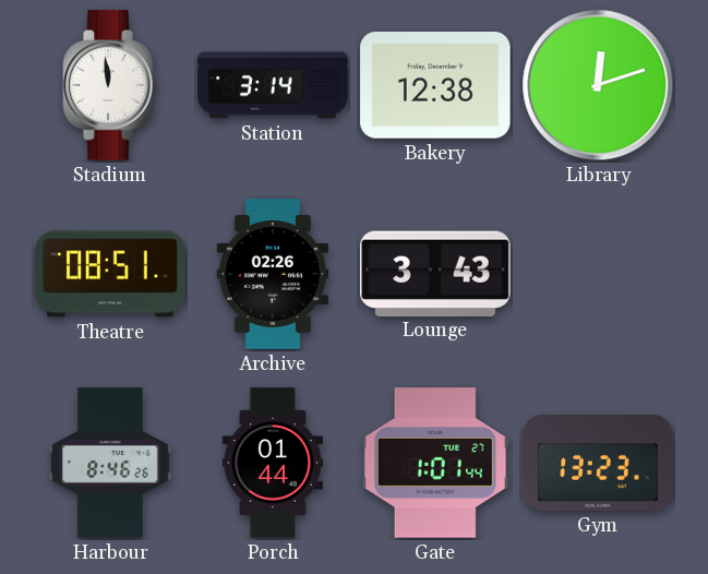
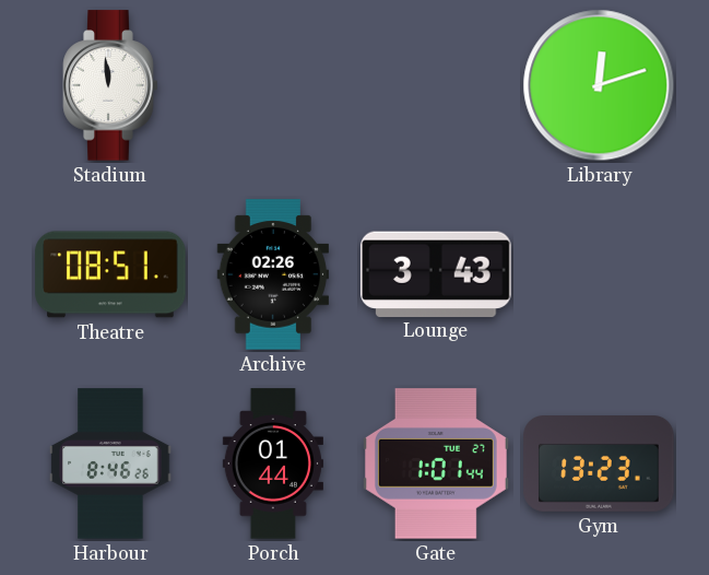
Station: 3:14 -> none
Bakery: 12:38 -> none
